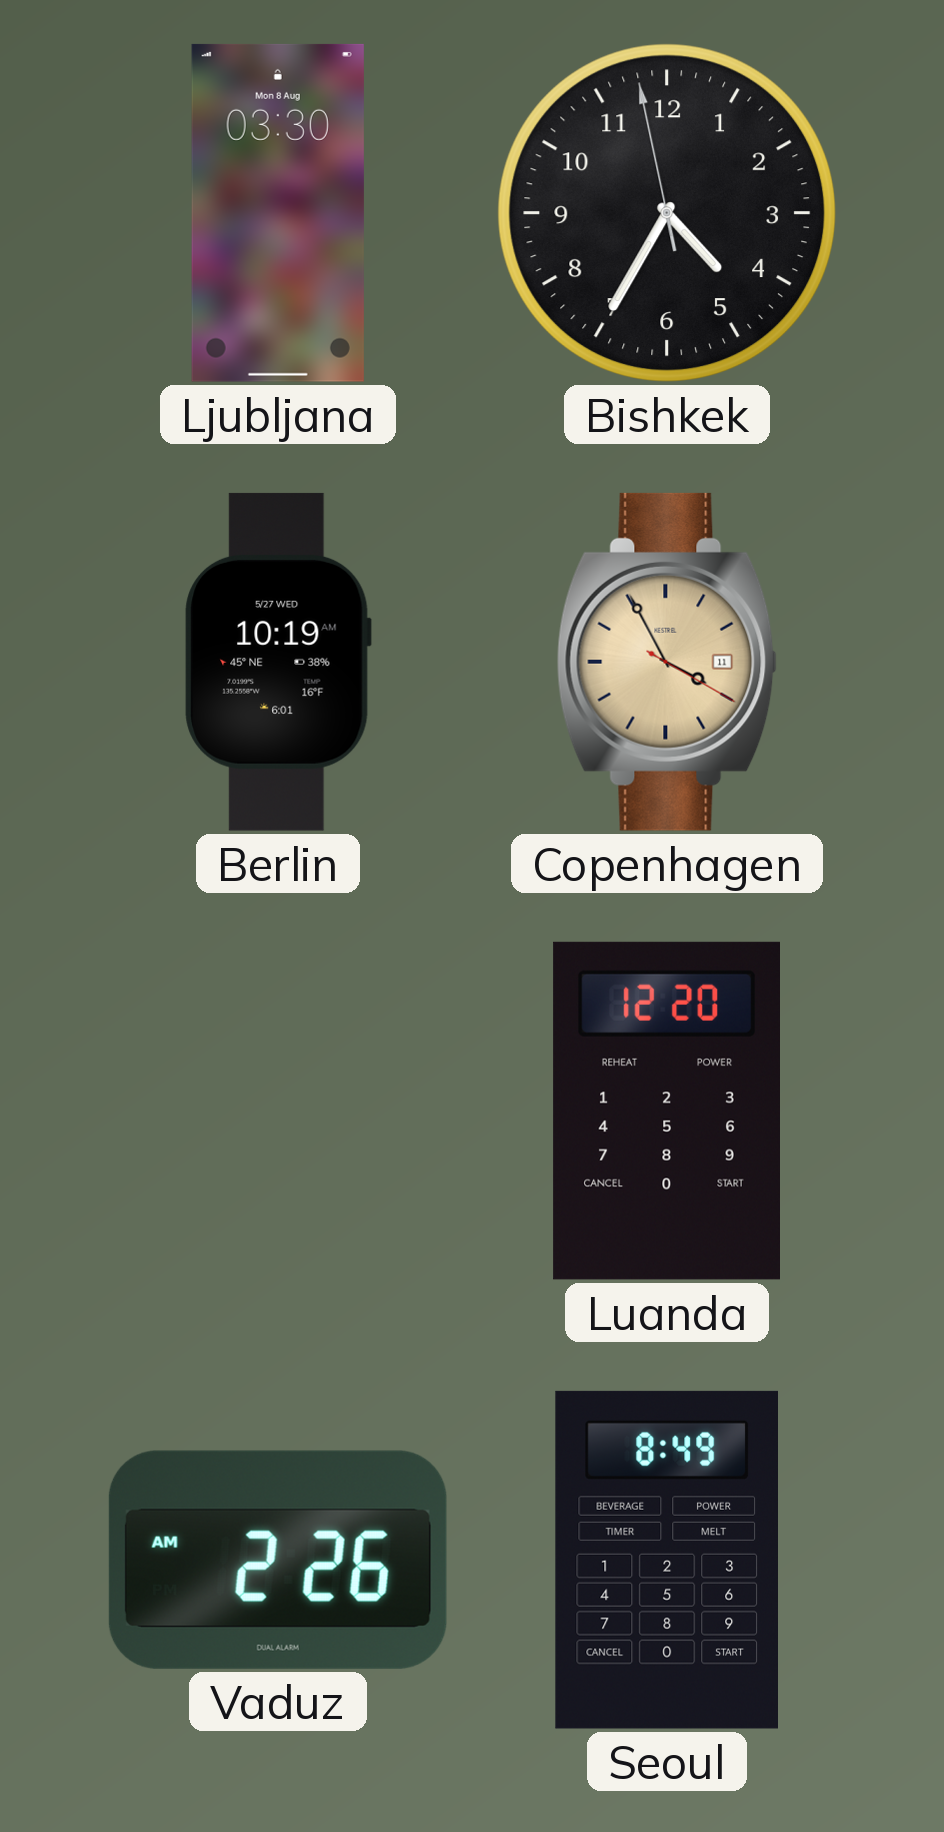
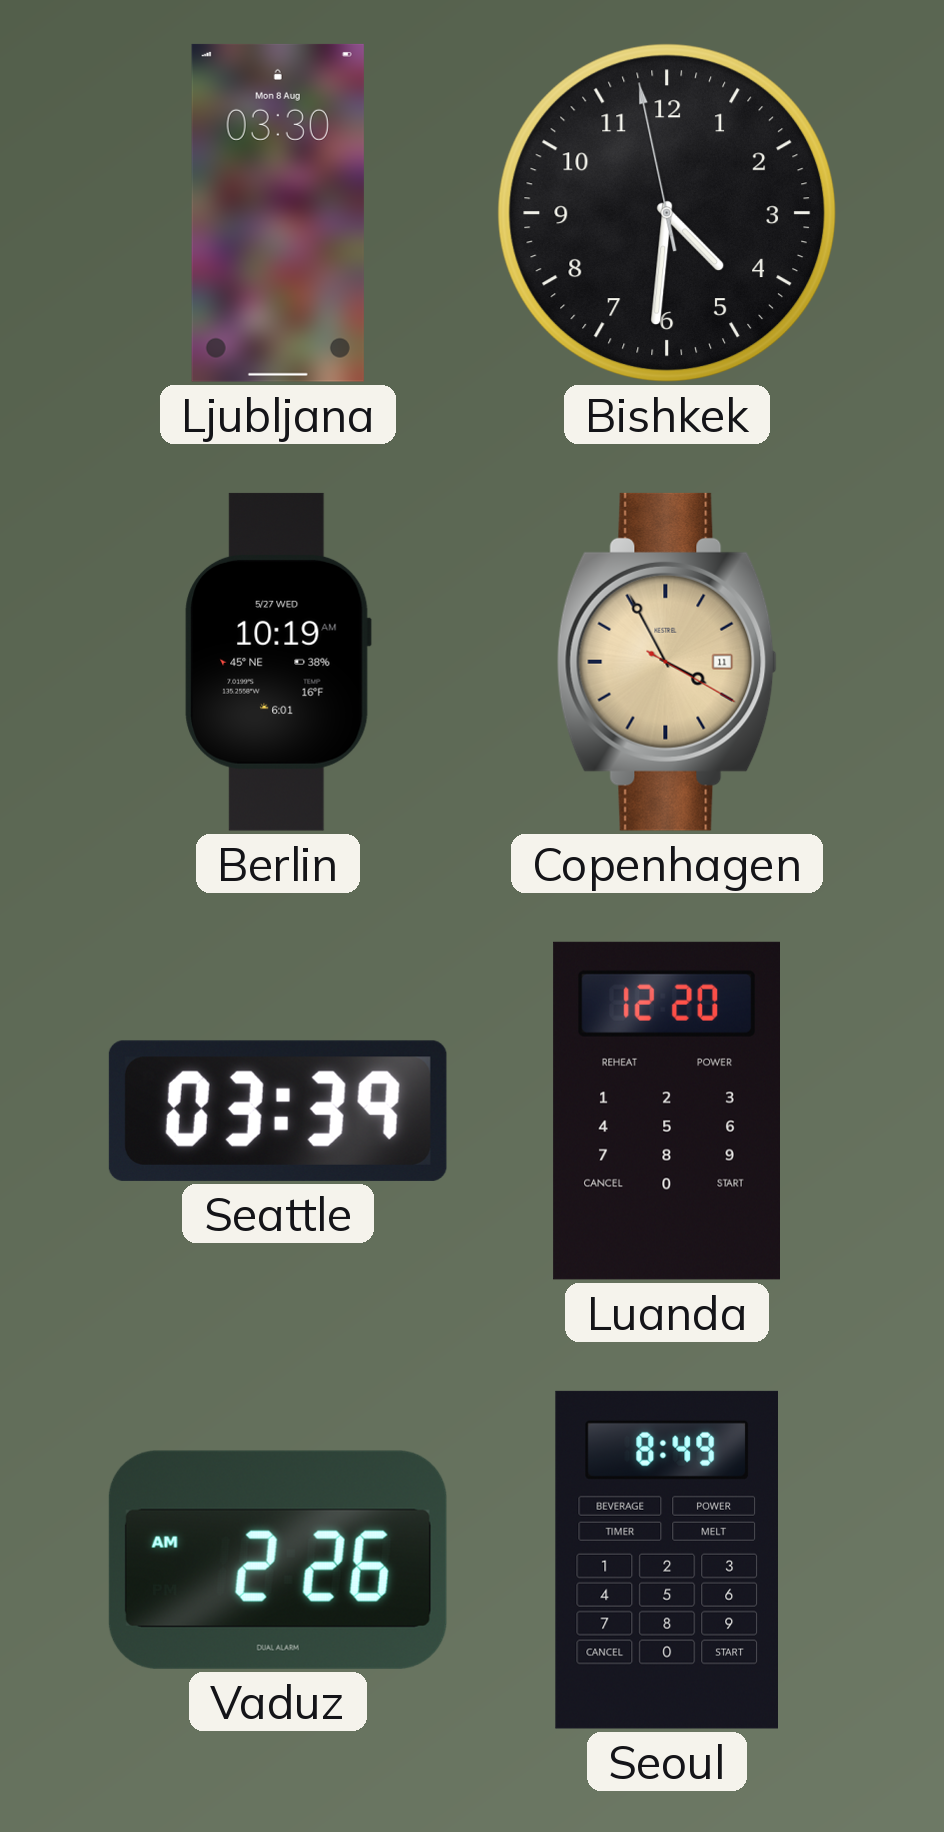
Bishkek: 4:34 -> 4:30
Seattle: none -> 03:39
